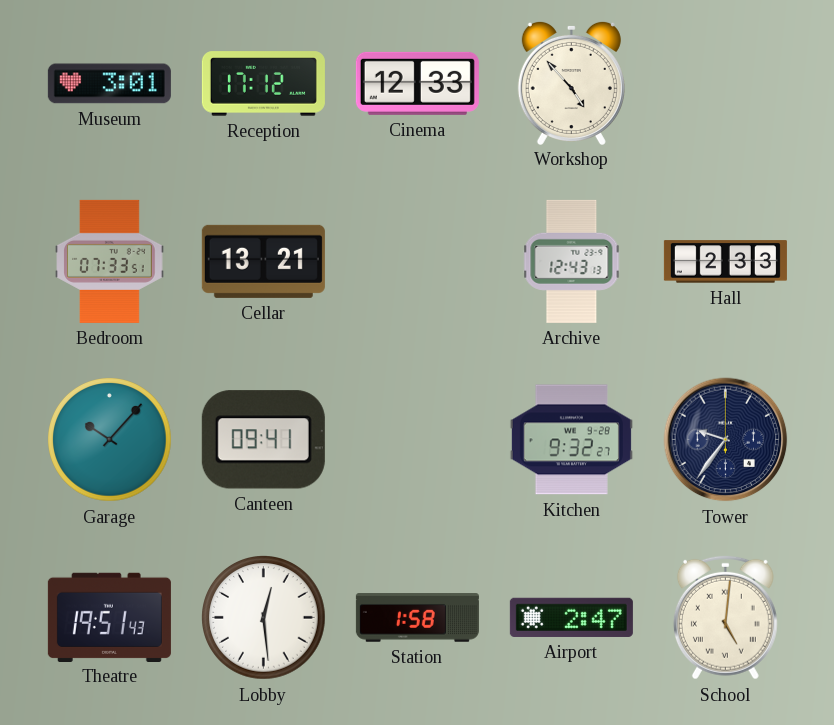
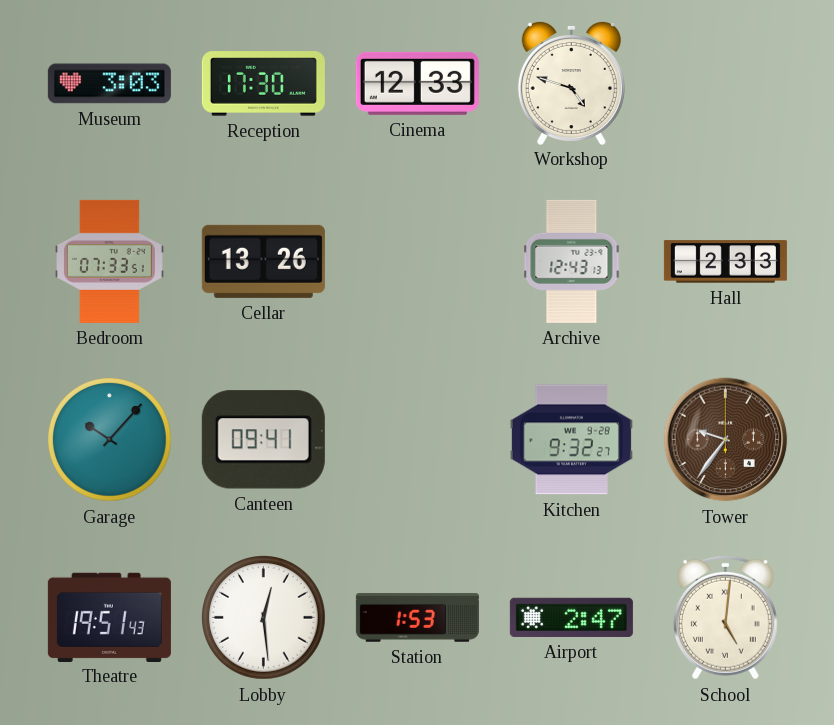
Museum: 3:01 -> 3:03
Reception: 17:12 -> 17:30
Workshop: 4:53 -> 4:48
Cellar: 13:21 -> 13:26
Tower dial: navy -> brown
Station: 1:58 -> 1:53
